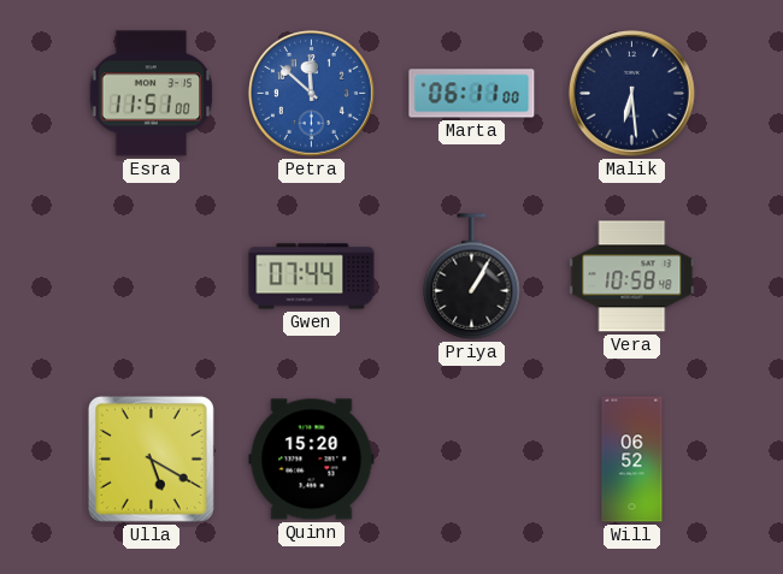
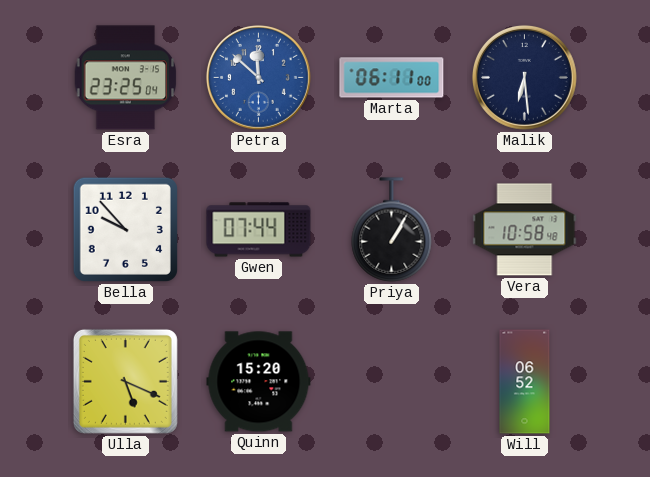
Esra: 11:51 -> 23:25
Bella: none -> 9:53
Ulla: 5:20 -> 5:19
